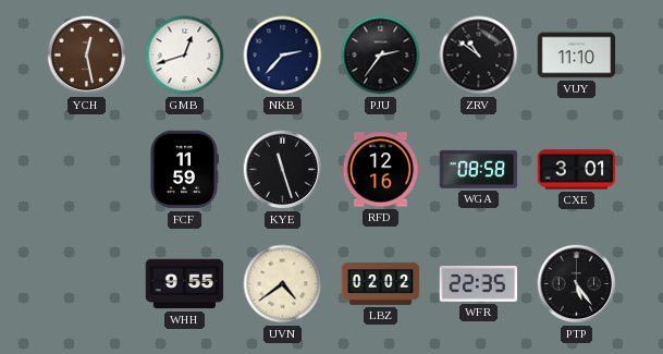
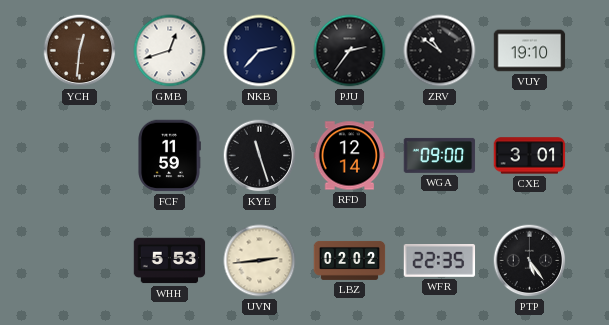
YCH: 12:28 -> 12:31
VUY: 11:10 -> 19:10
RFD: 12:16 -> 12:14
WGA: 08:58 -> 09:00
WHH: 9:55 -> 5:53
UVN: 4:39 -> 2:44
